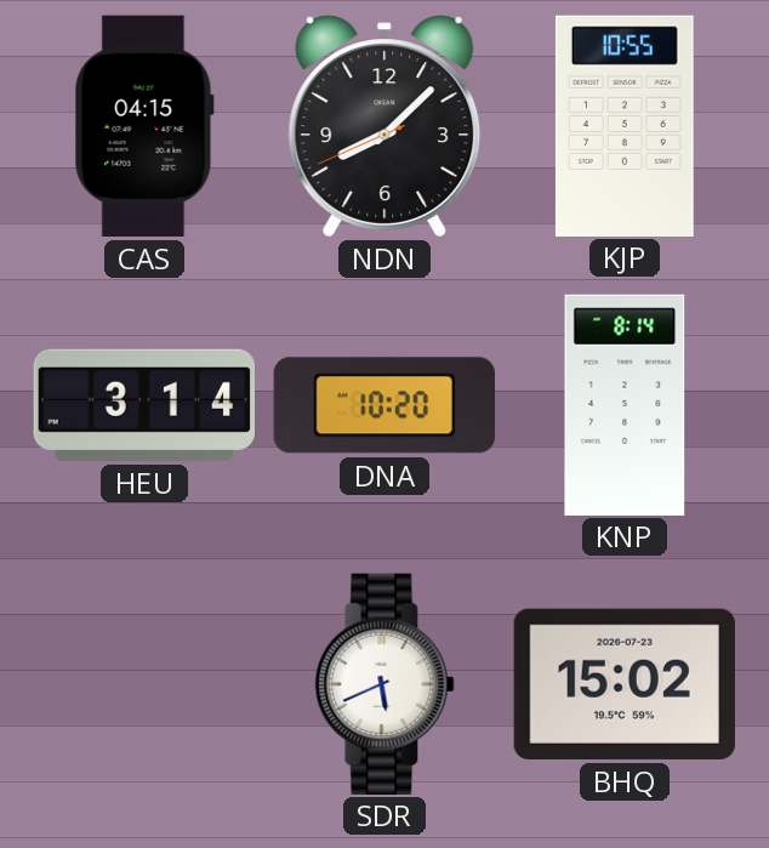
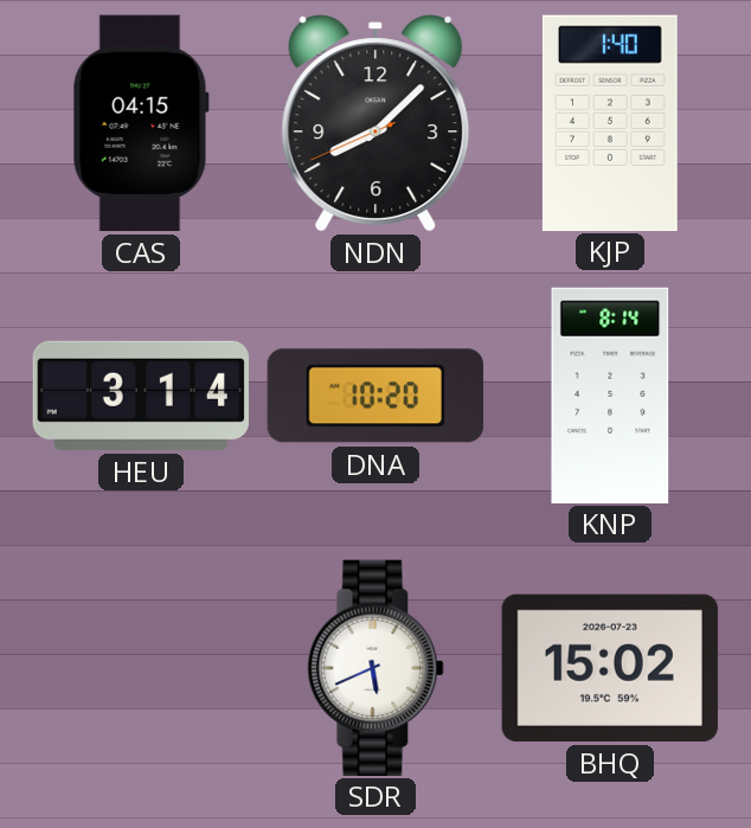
KJP: 10:55 -> 1:40
